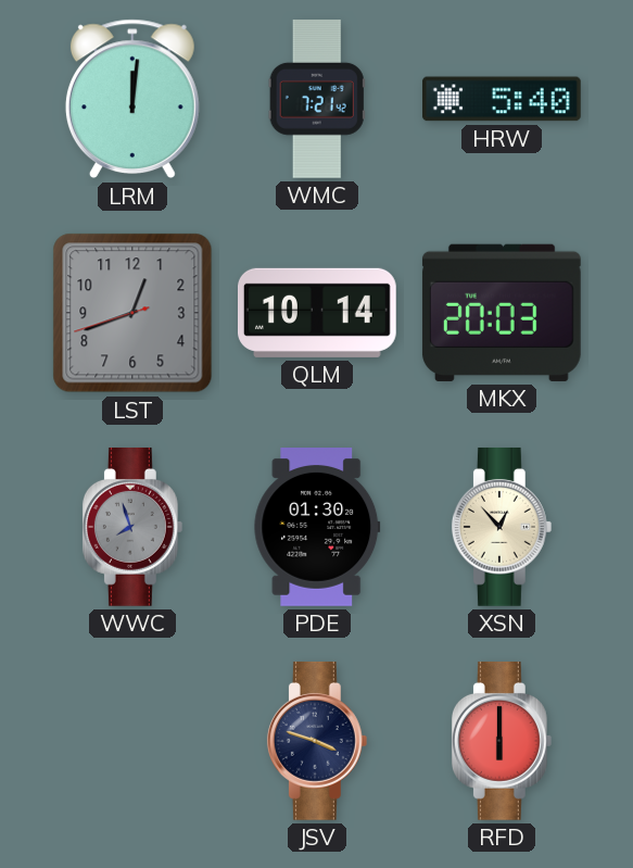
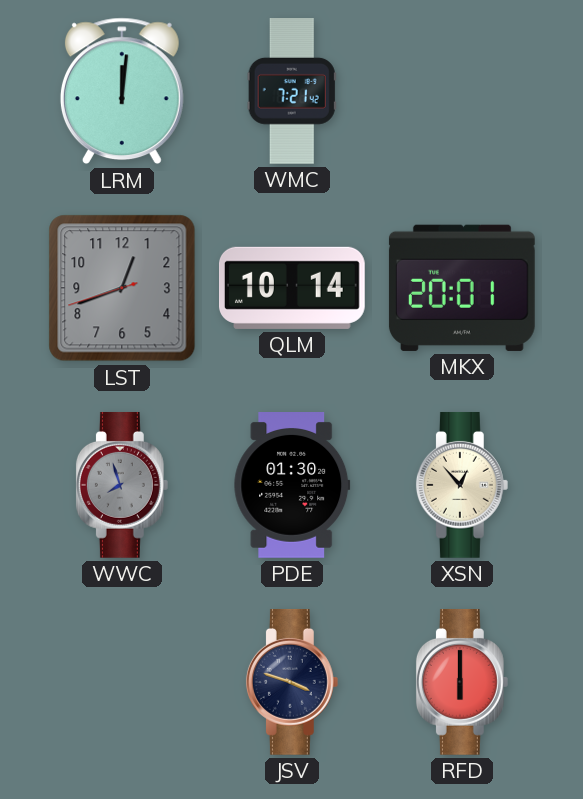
HRW: 5:40 -> none
MKX: 20:03 -> 20:01
